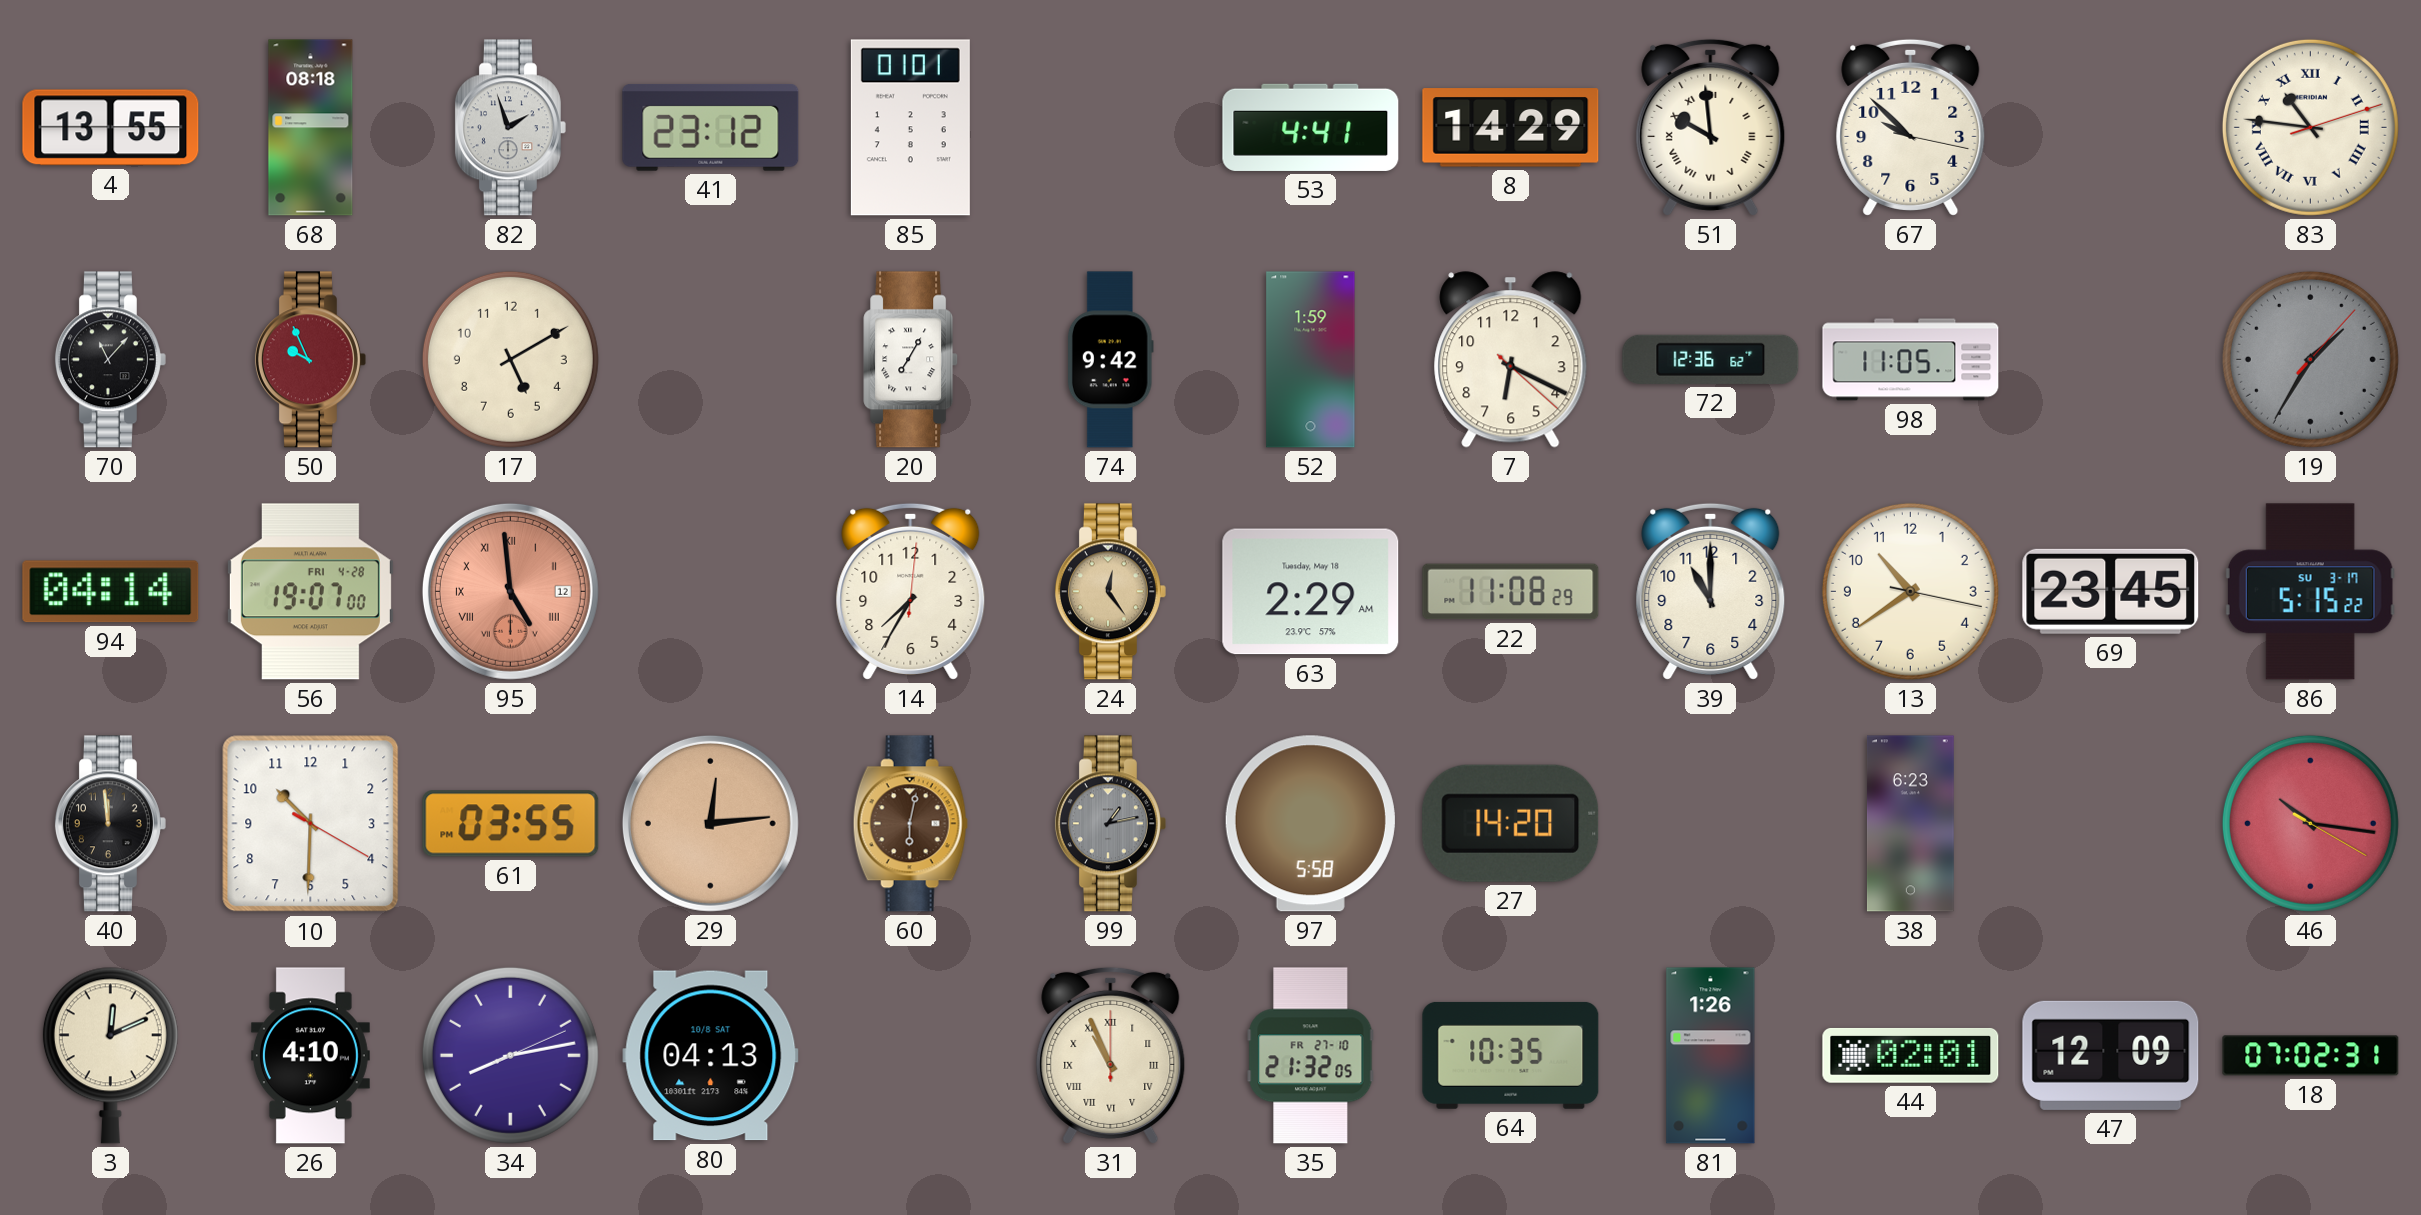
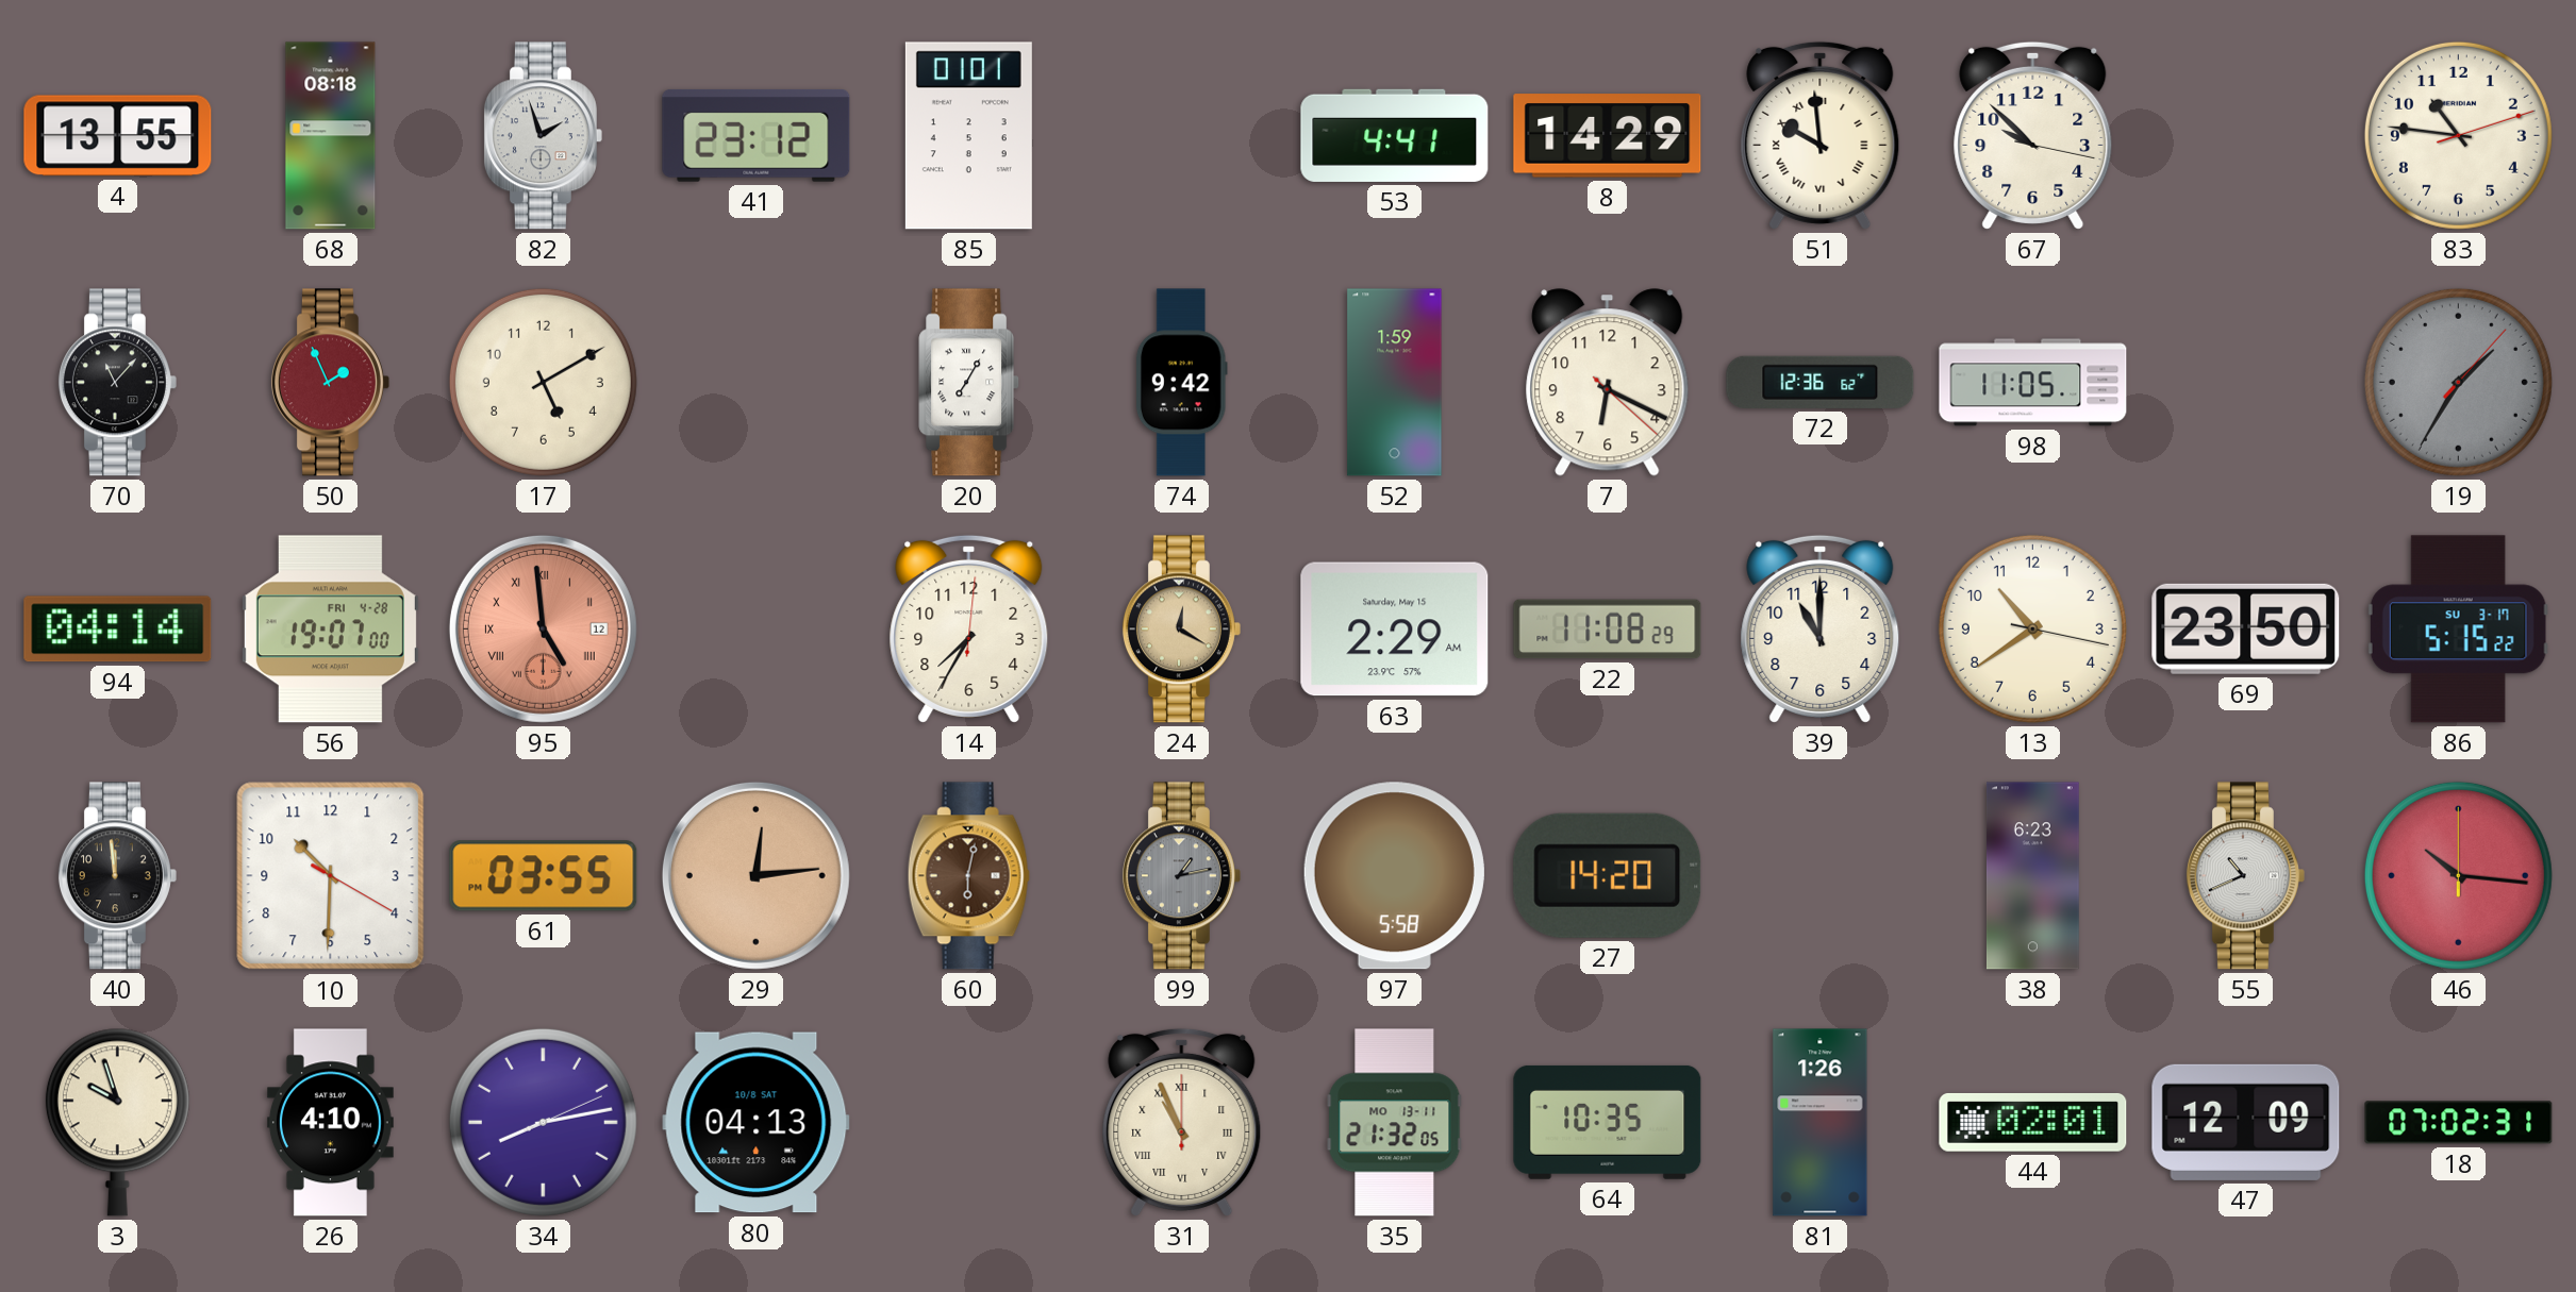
83 numerals: Roman -> Arabic
50: 9:56 -> 1:56
24: 12:24 -> 12:20
63 date: Tuesday, May 18 -> Saturday, May 15
69: 23:45 -> 23:50
55: none -> 10:41
46: 10:16:20 -> 10:16:00
3: 12:11 -> 9:57
35 date: FR 27-10 -> MO 13-11
